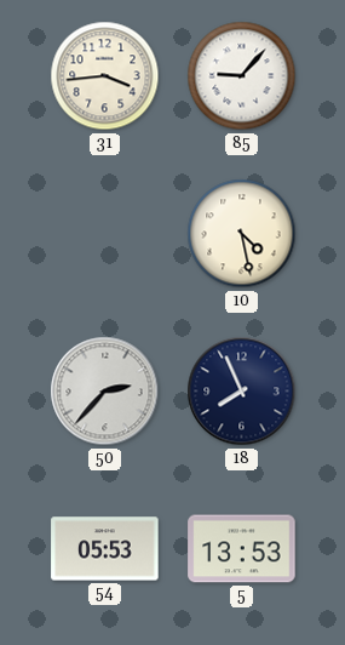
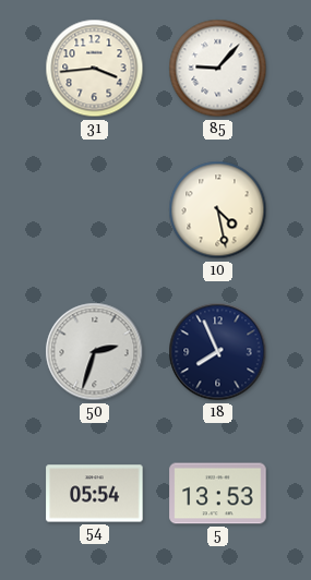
50: 2:37 -> 2:33
54: 05:53 -> 05:54
